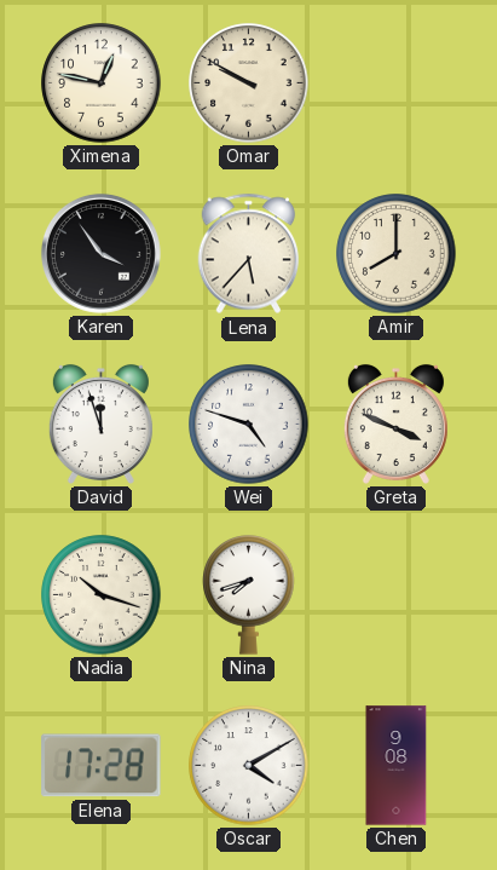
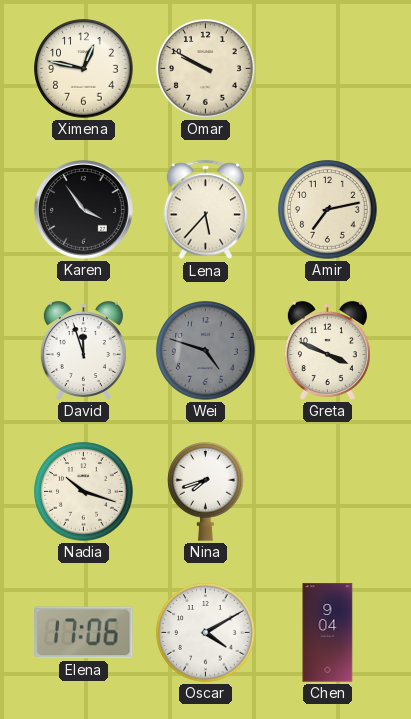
Amir: 8:00 -> 7:13
Wei dial: white -> grey
Elena: 17:28 -> 17:06
Chen: 9:08 -> 9:04
